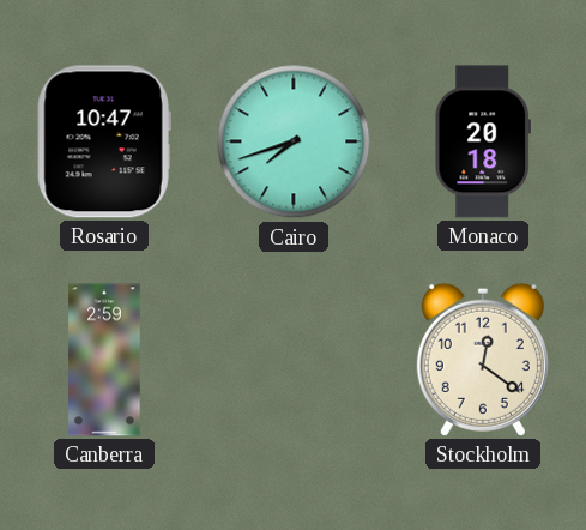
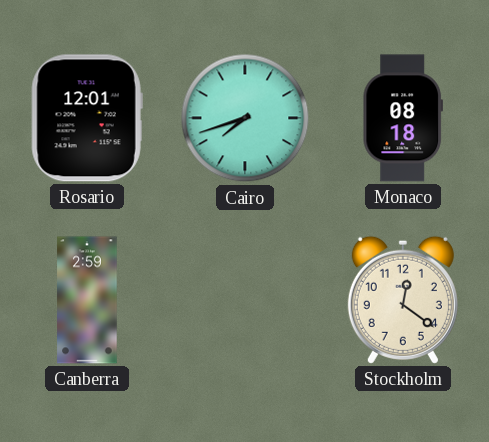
Rosario: 10:47 -> 12:01
Monaco: 20:18 -> 08:18
